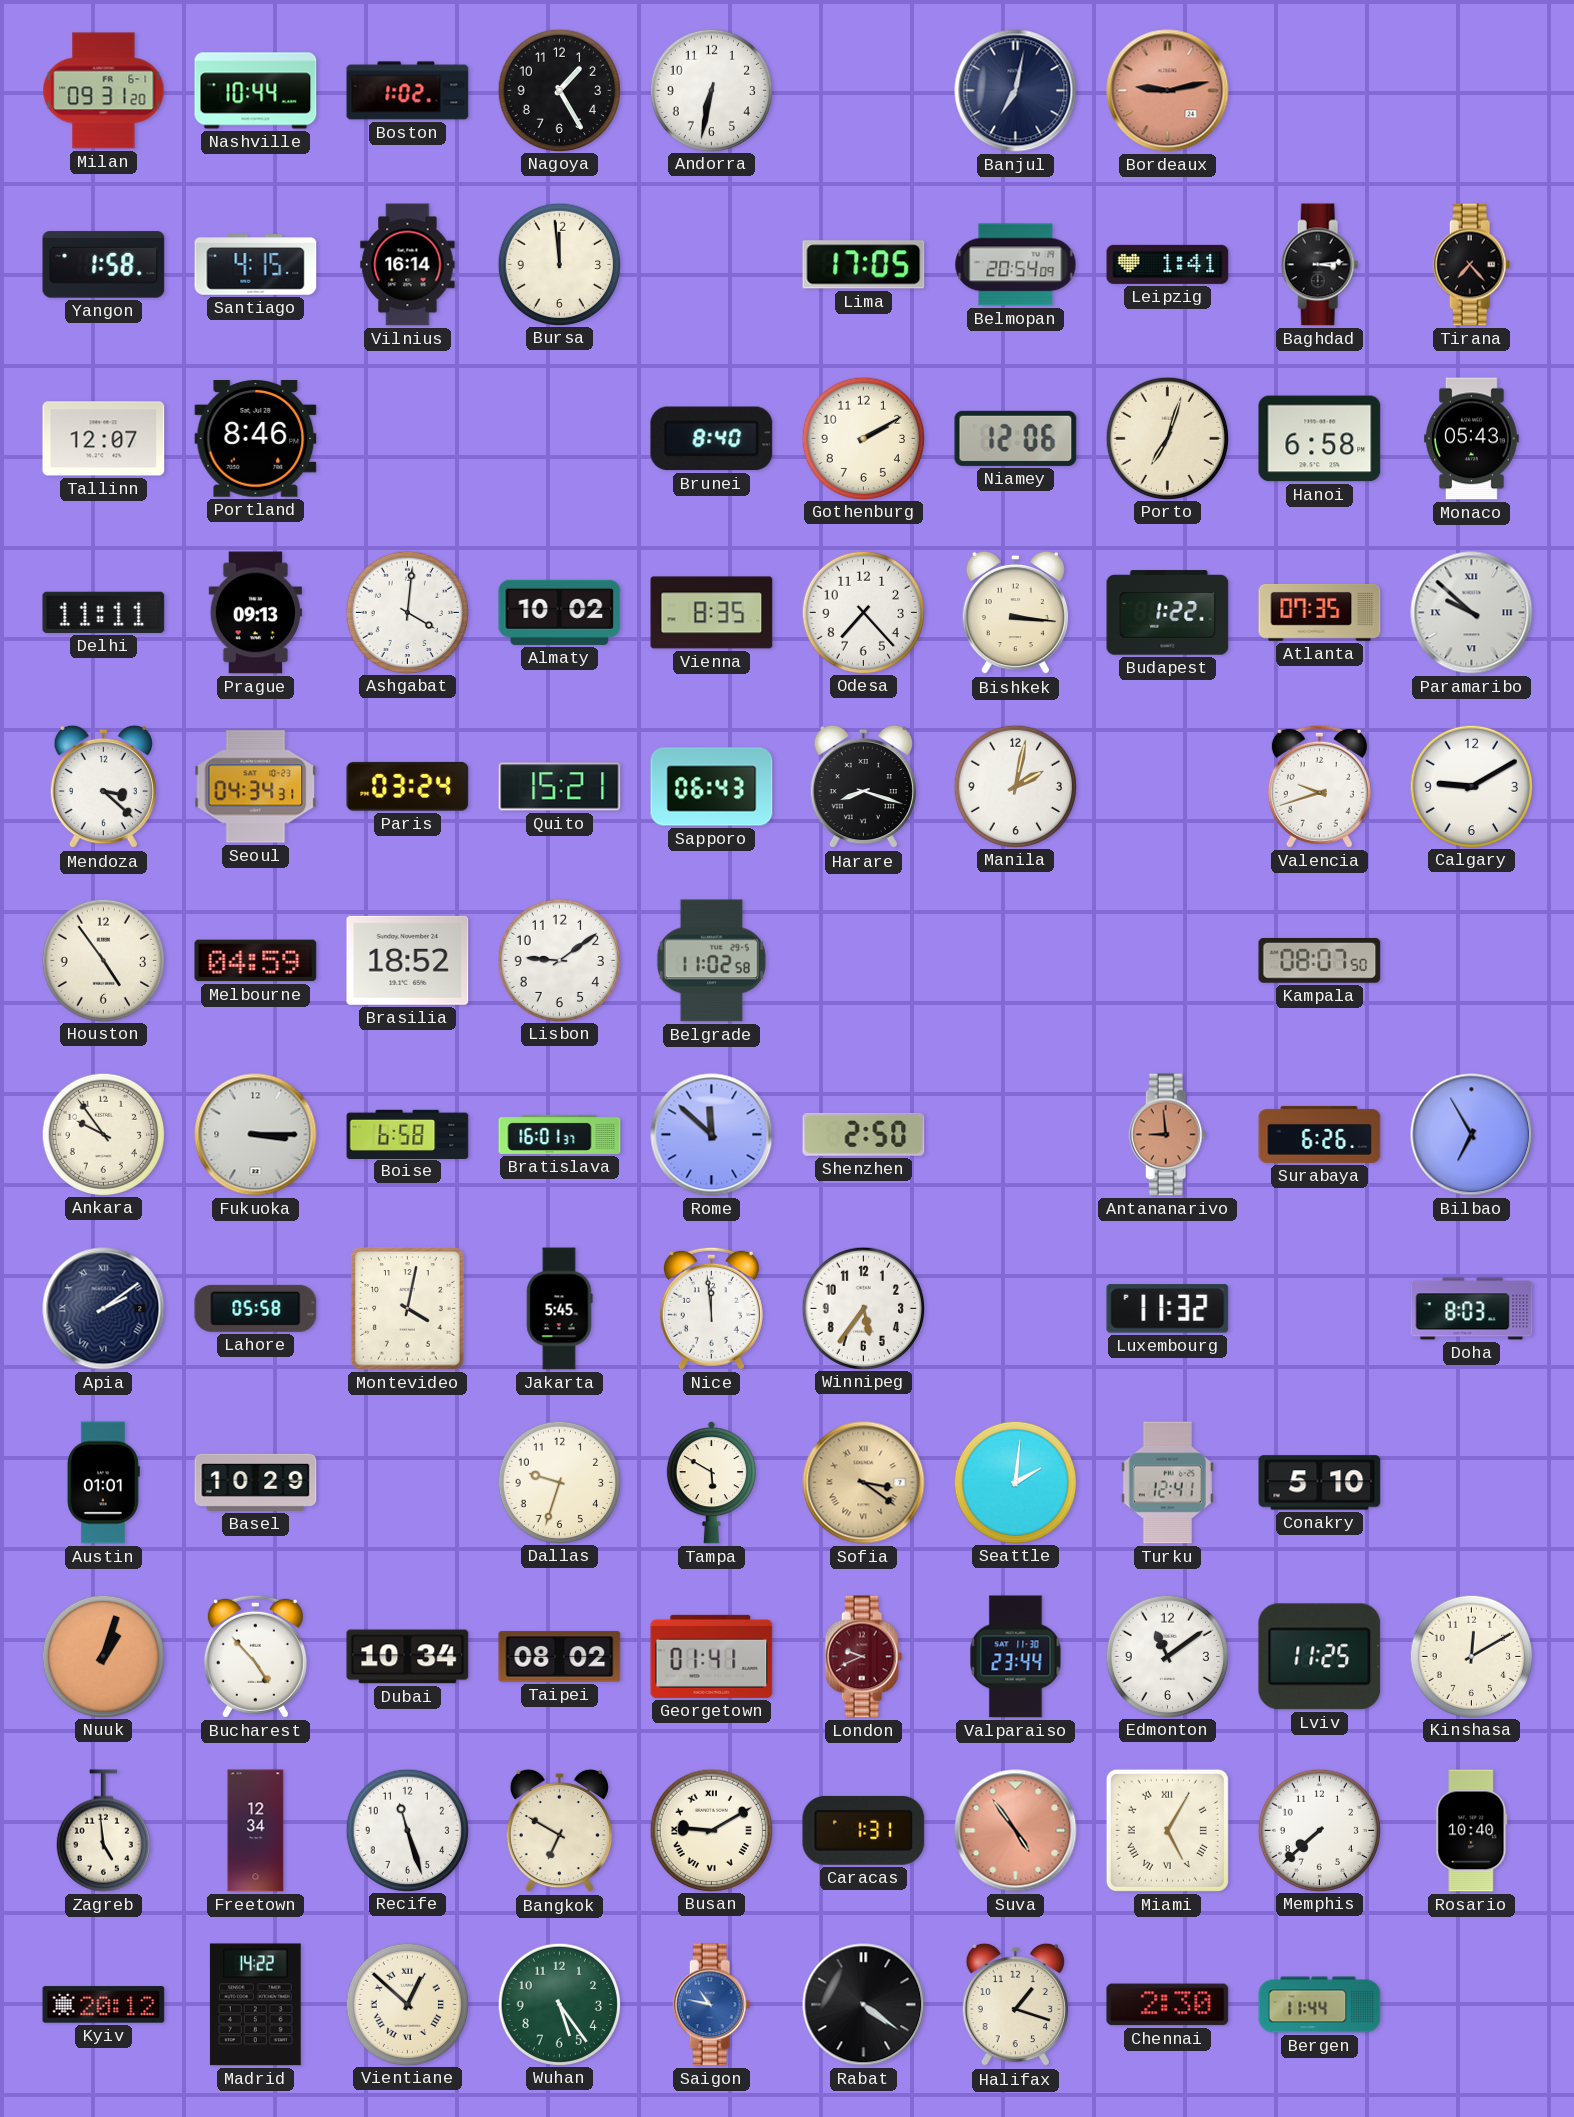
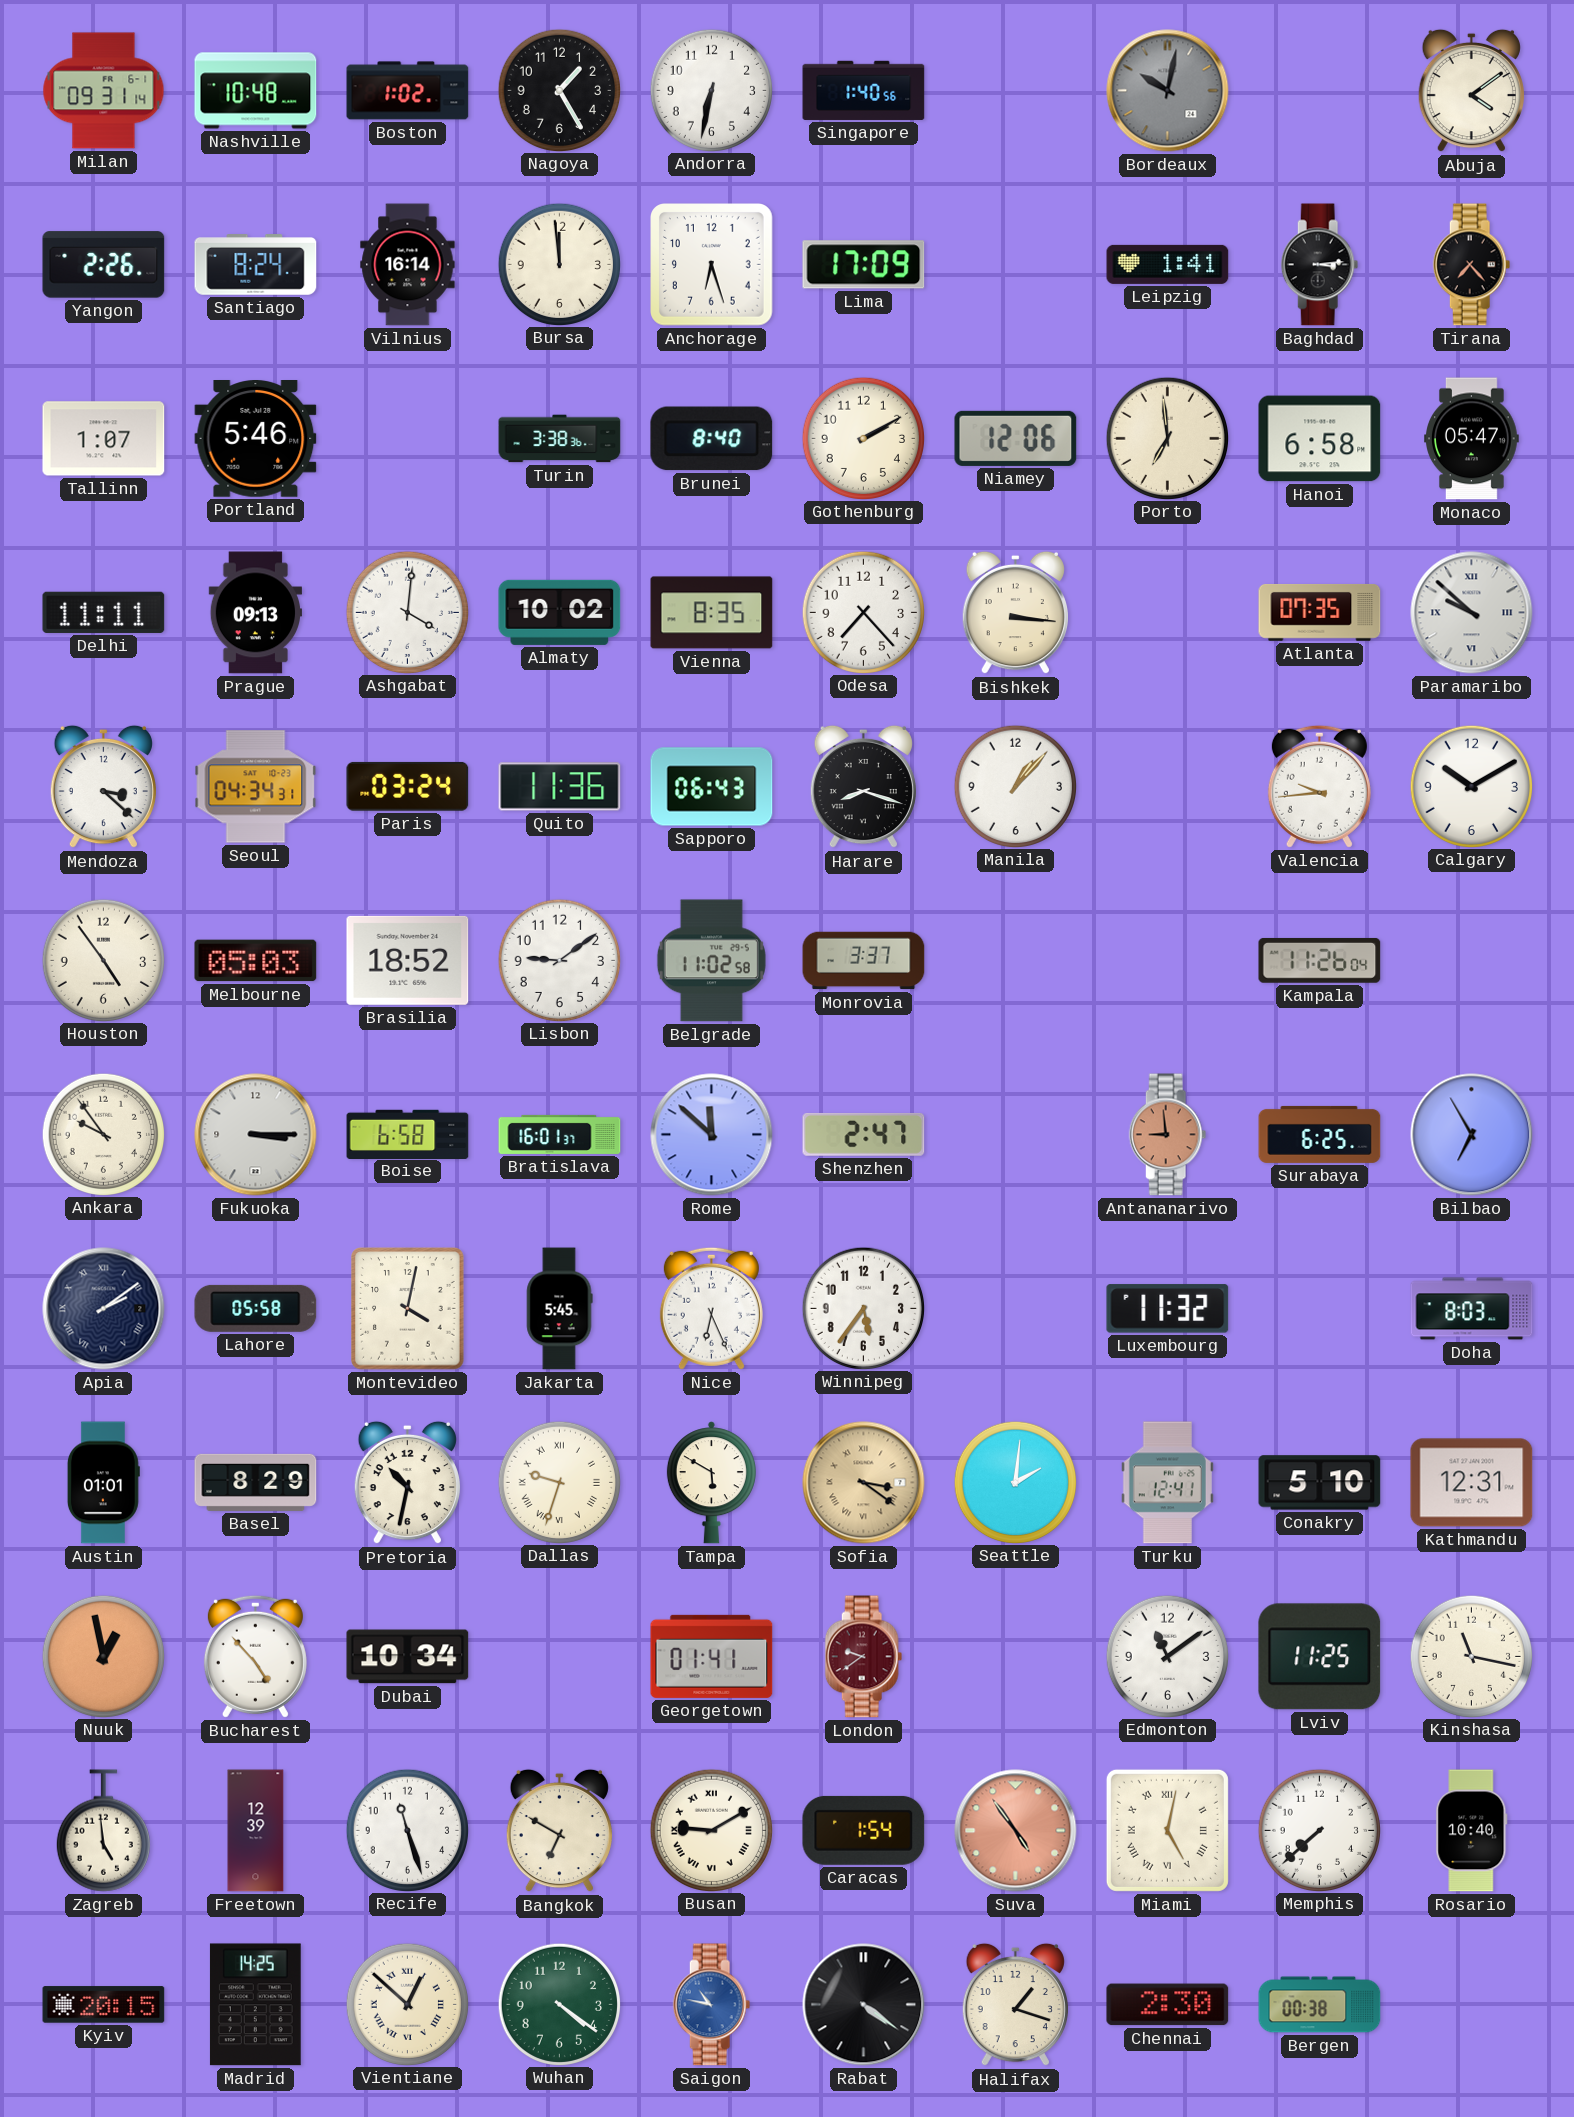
Milan: 09:31:20 -> 09:31:14
Nashville: 10:44 -> 10:48
Singapore: none -> 1:40
Banjul: 7:02 -> none
Bordeaux: 9:13 -> 10:02
Bordeaux dial: salmon -> grey
Abuja: none -> 4:09
Yangon: 1:58 -> 2:26
Santiago: 4:15 -> 8:24
Anchorage: none -> 6:27
Lima: 17:05 -> 17:09
Belmopan: 20:54 -> none
Tallinn: 12:07 -> 1:07
Portland: 8:46 -> 5:46
Turin: none -> 3:38
Porto: 7:03 -> 6:59
Monaco: 05:43 -> 05:47
Budapest: 1:22 -> none
Quito: 15:21 -> 11:36
Manila: 2:02 -> 1:07
Valencia: 9:42 -> 9:44
Calgary: 9:10 -> 10:10
Melbourne: 04:59 -> 05:03
Monrovia: none -> 3:37
Kampala: 08:07 -> 11:26
Shenzhen: 2:50 -> 2:47
Surabaya: 6:26 -> 6:25
Nice: 11:59 -> 6:26
Basel: 10:29 -> 8:29
Pretoria: none -> 10:32
Dallas numerals: Arabic -> Roman
Kathmandu: none -> 12:31
Nuuk: 1:03 -> 12:58
Taipei: 08:02 -> none
London: 9:41 -> 9:39
Valparaiso: 23:44 -> none
Kinshasa: 12:10 -> 11:17
Freetown: 12:34 -> 12:39
Caracas: 1:31 -> 1:54
Miami: 5:05 -> 5:02
Kyiv: 20:12 -> 20:15
Madrid: 14:22 -> 14:25
Wuhan: 5:24 -> 4:21
Bergen: 11:44 -> 00:38
